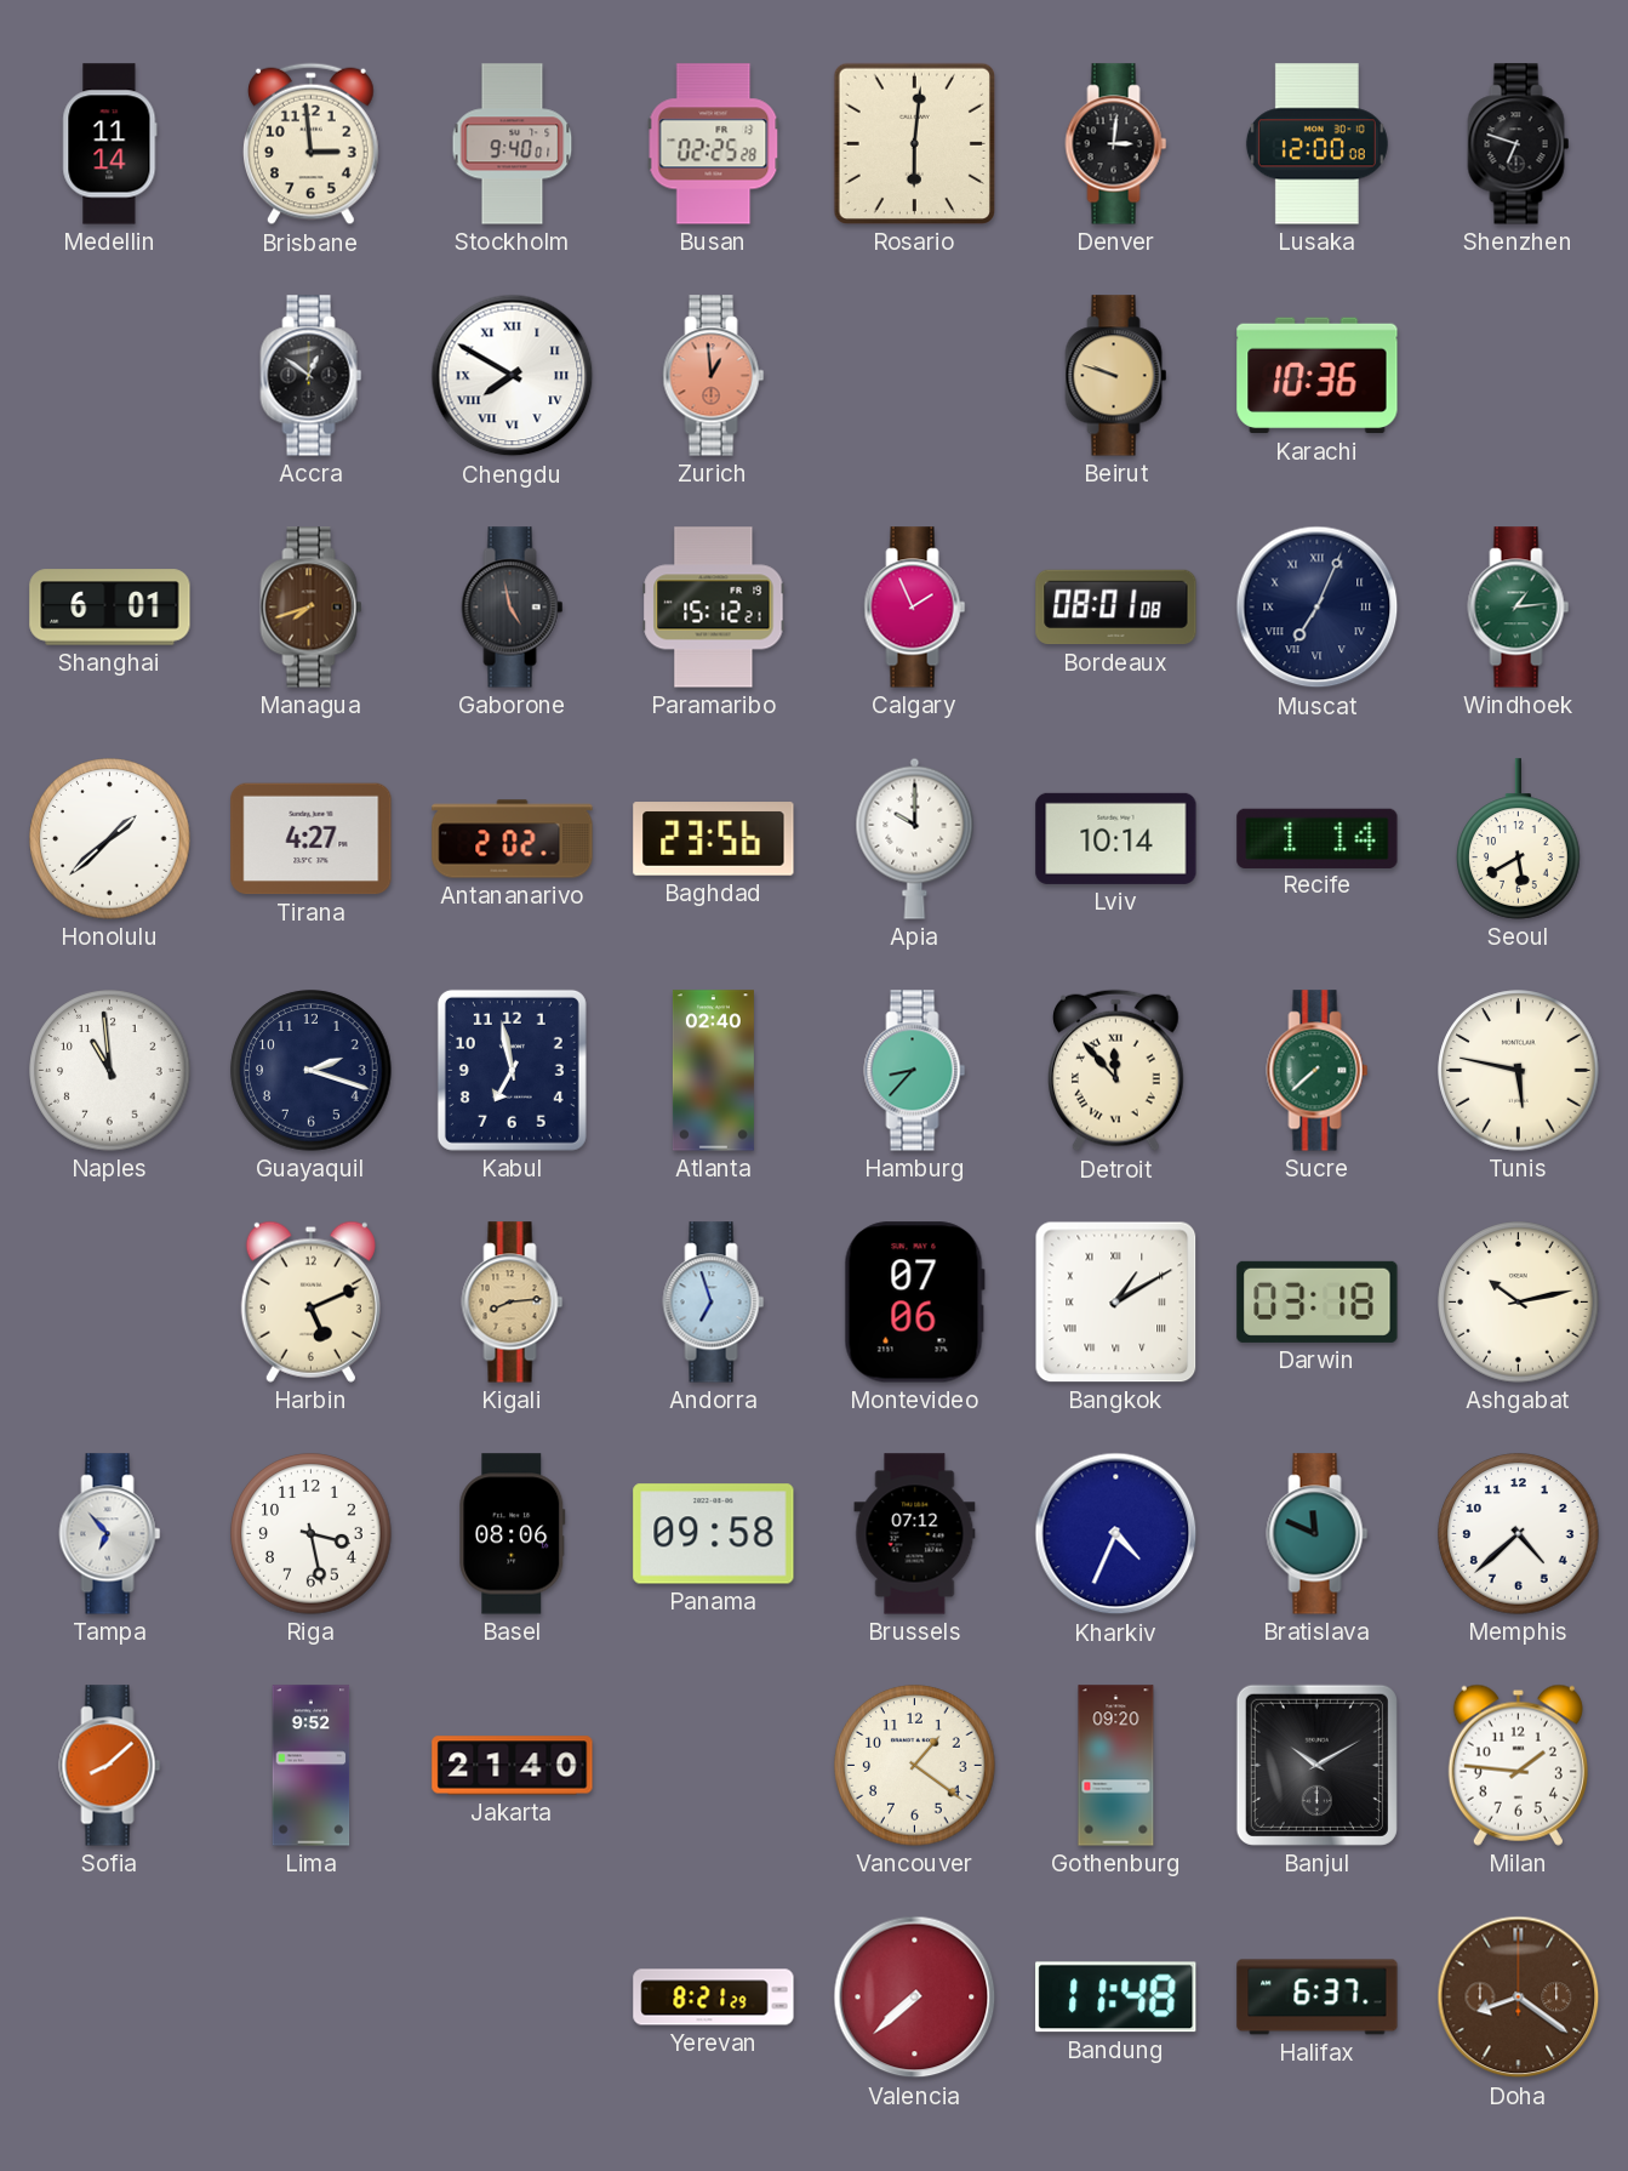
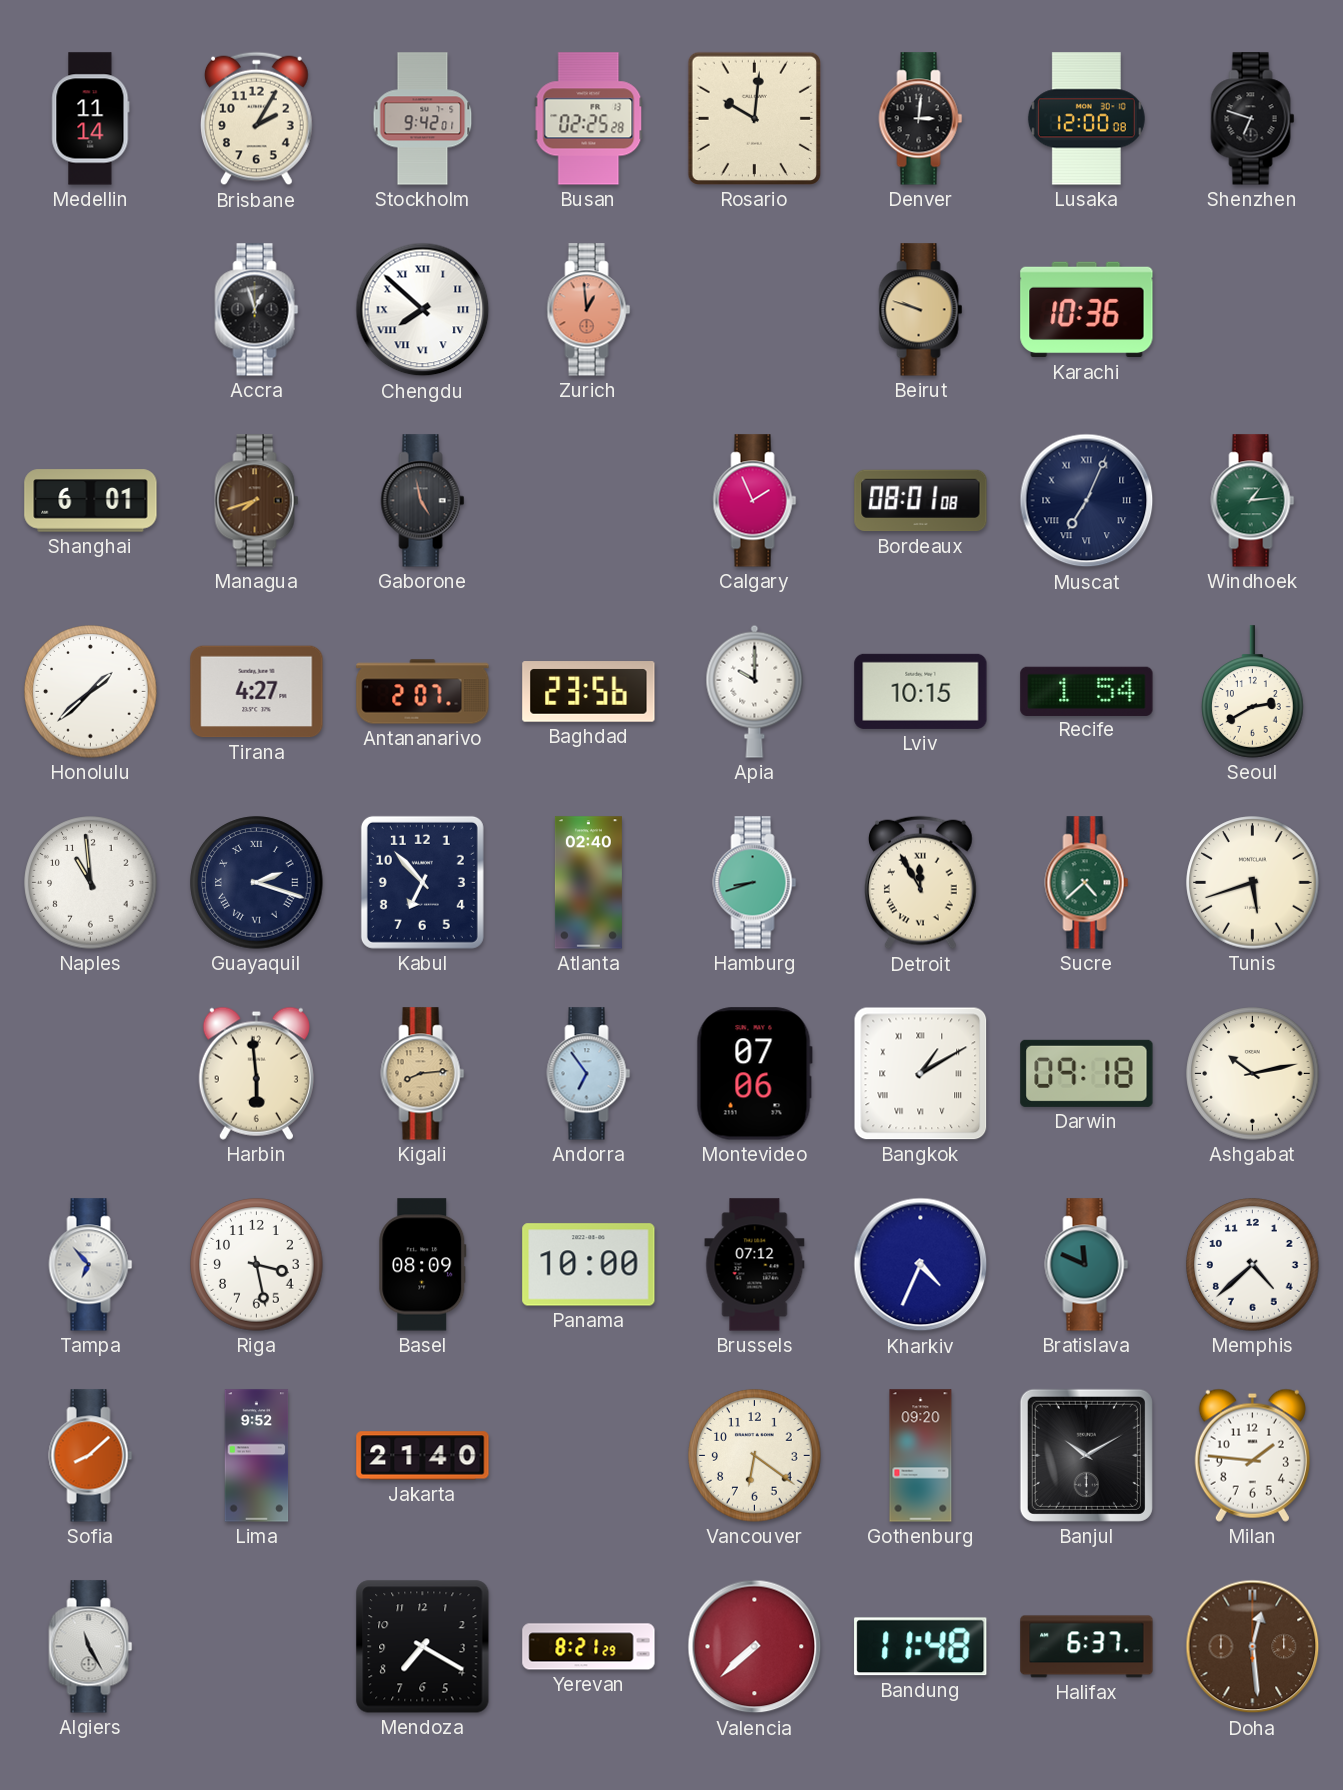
Brisbane: 2:59 -> 2:05
Stockholm: 9:40 -> 9:42
Rosario: 6:01 -> 10:01
Accra: 12:51 -> 12:57
Chengdu: 7:50 -> 7:52
Paramaribo: 15:12 -> none
Antananarivo: 2:02 -> 2:07
Lviv: 10:14 -> 10:15
Recife: 1:14 -> 1:54
Seoul: 5:40 -> 2:40
Guayaquil numerals: Arabic -> Roman
Kabul: 6:58 -> 6:53
Hamburg: 8:37 -> 8:42
Detroit: 11:53 -> 11:55
Sucre: 7:38 -> 4:38
Tunis: 5:47 -> 5:42
Harbin: 5:11 -> 5:59
Andorra: 6:57 -> 6:54
Darwin: 03:18 -> 09:18
Basel: 08:06 -> 08:09
Panama: 09:58 -> 10:00
Vancouver: 1:21 -> 6:21
Algiers: none -> 11:25
Mendoza: none -> 7:20
Doha: 8:21 -> 12:29
